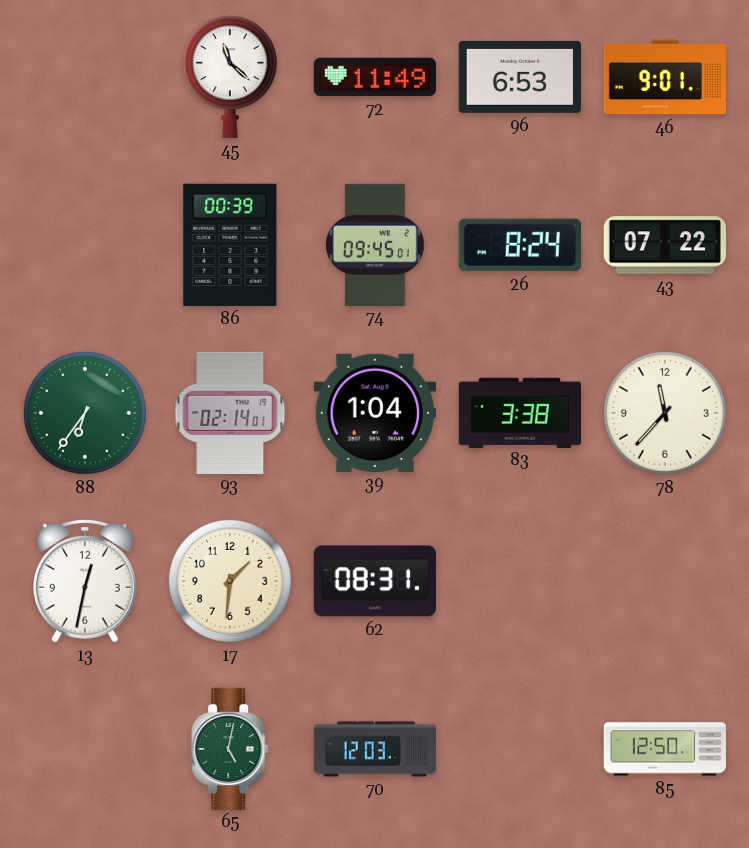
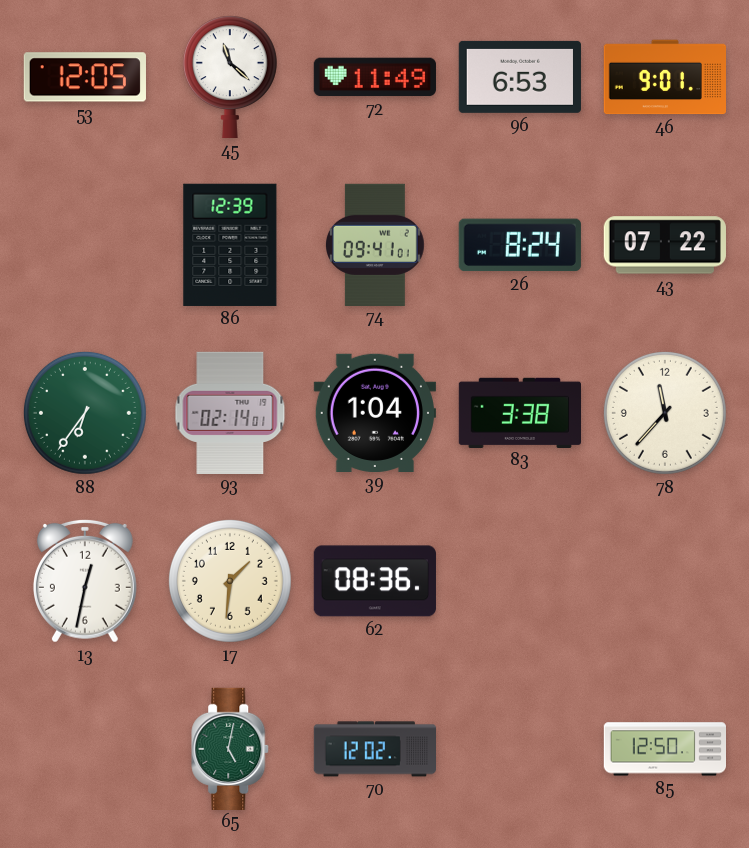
53: none -> 12:05
86: 00:39 -> 12:39
74: 09:45 -> 09:41
62: 08:31 -> 08:36
70: 12:03 -> 12:02
